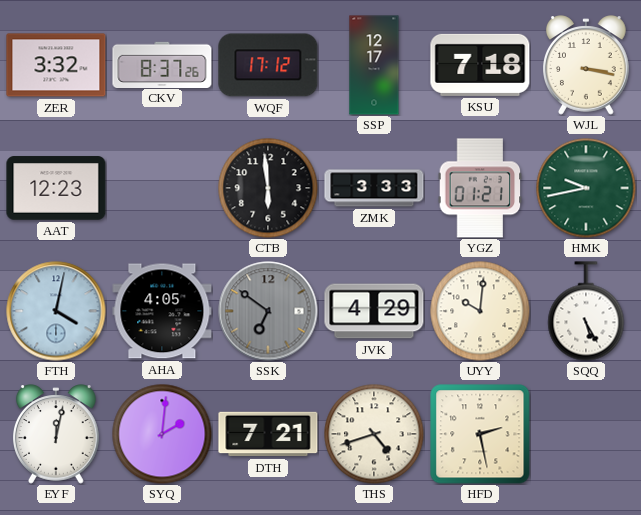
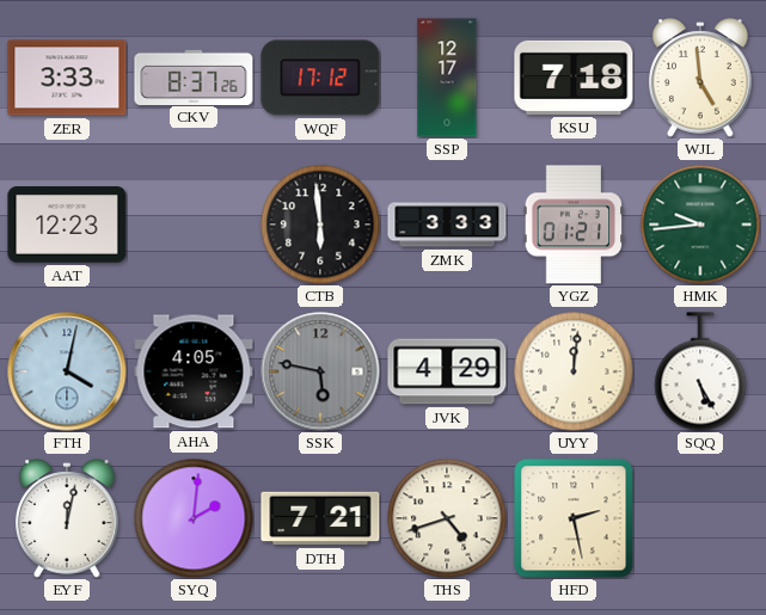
ZER: 3:32 -> 3:33
WJL: 3:17 -> 4:59
HMK: 9:43 -> 9:44
SSK: 6:51 -> 5:47
UYY: 10:01 -> 12:01
